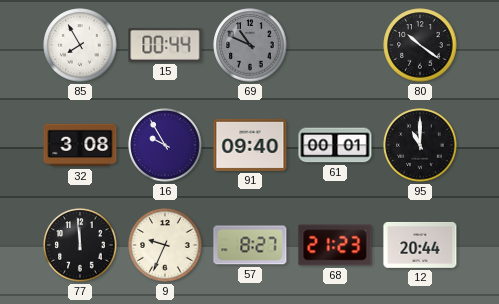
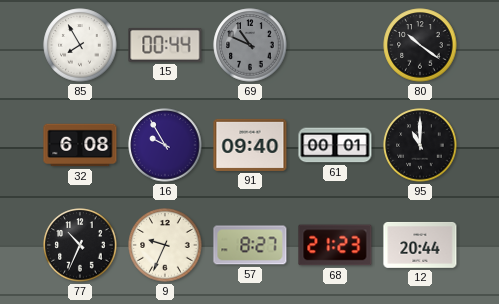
32: 3:08 -> 6:08
77: 11:59 -> 10:34
